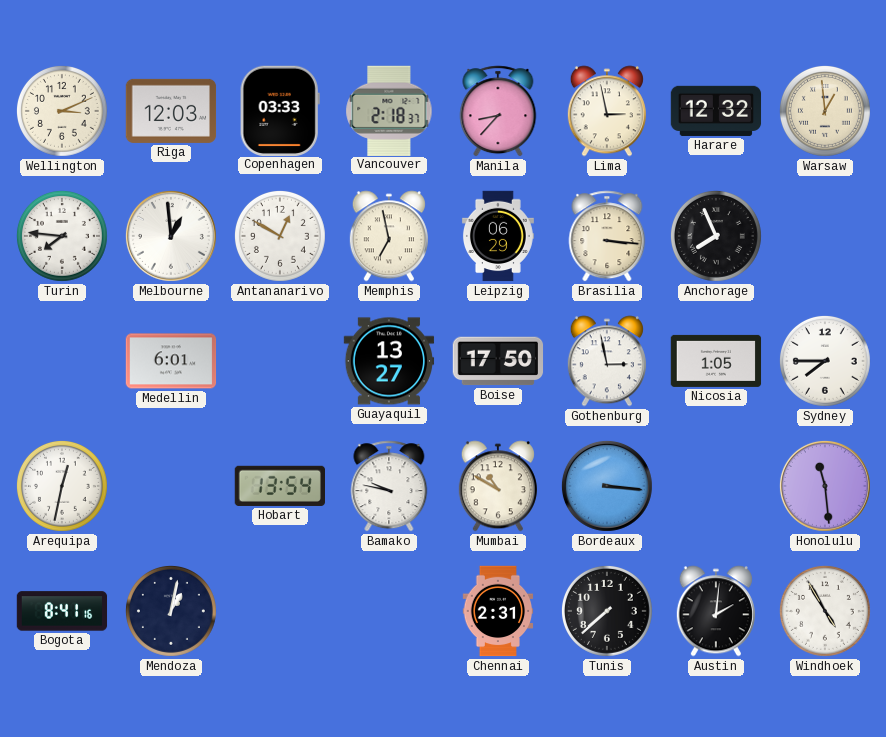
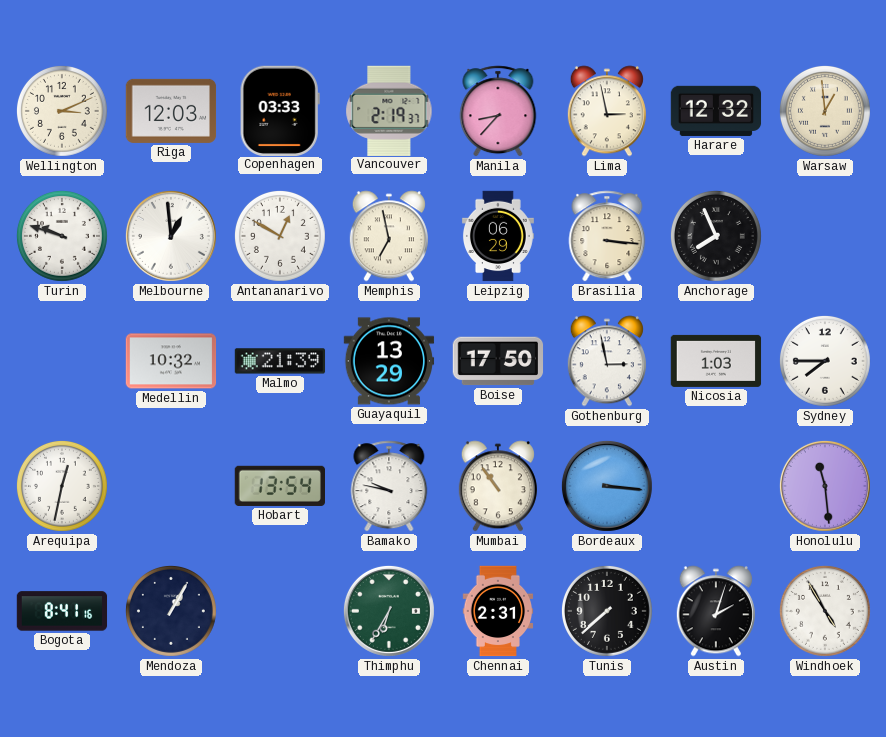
Vancouver: 2:18 -> 2:19
Turin: 7:46 -> 9:48
Medellin: 6:01 -> 10:32
Malmo: none -> 21:39
Guayaquil: 13:27 -> 13:29
Nicosia: 1:05 -> 1:03
Mumbai: 10:50 -> 10:54
Mendoza: 1:02 -> 1:05
Thimphu: none -> 6:35
Austin: 2:01 -> 2:03
